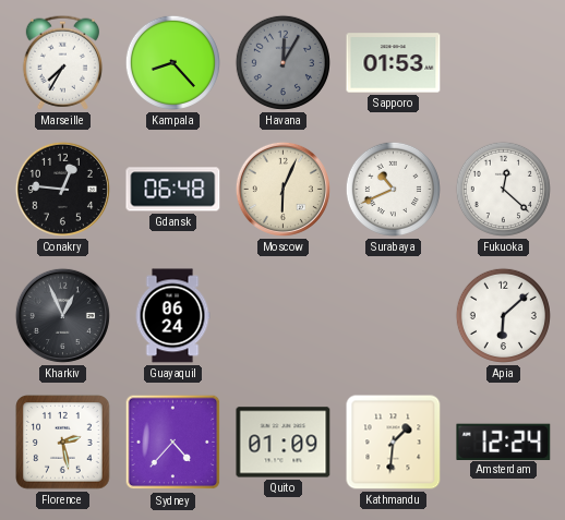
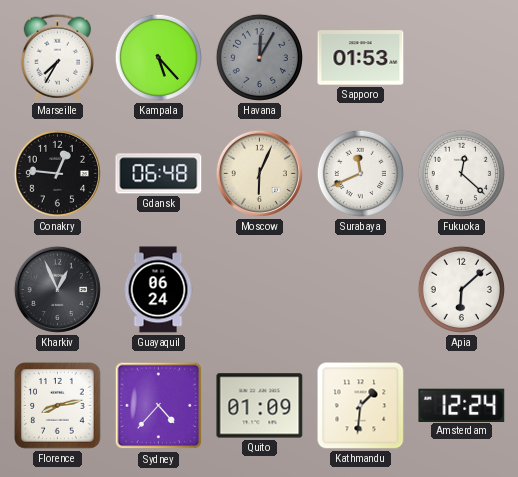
Kampala: 8:23 -> 5:23
Surabaya: 10:41 -> 11:41
Florence: 2:28 -> 8:13
